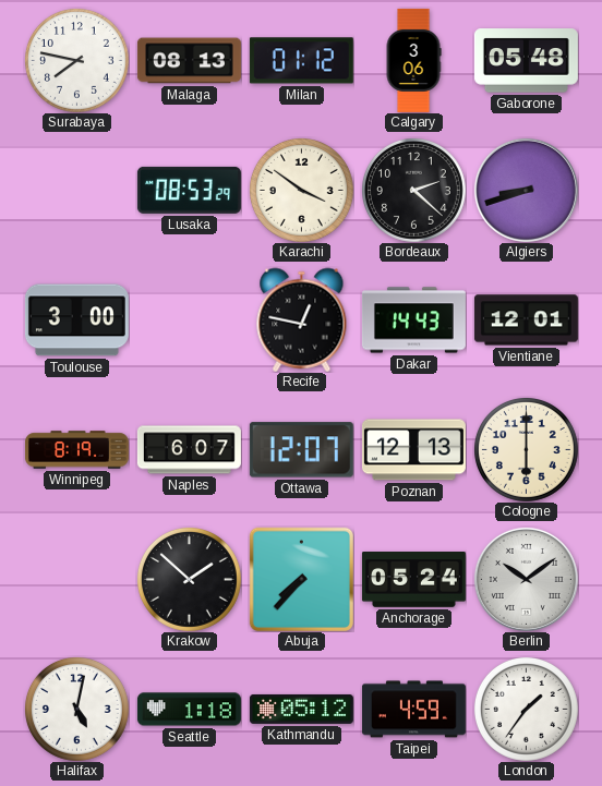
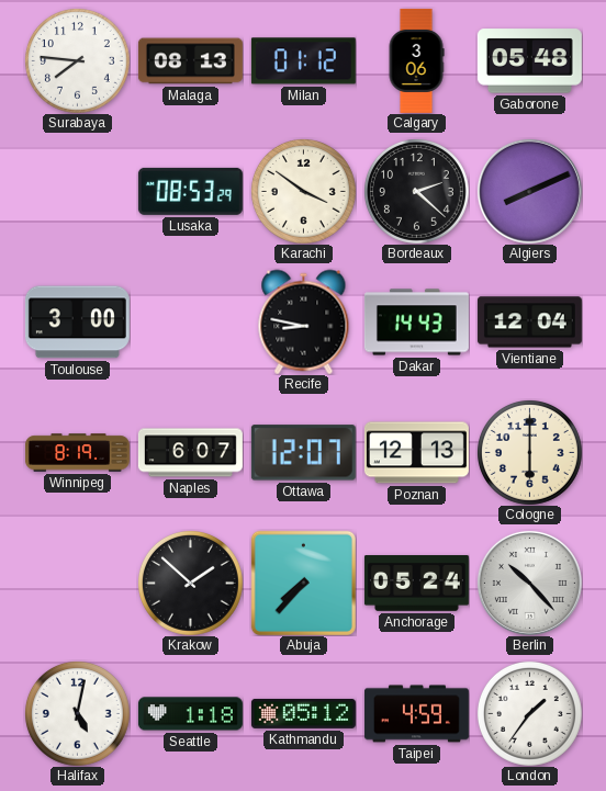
Surabaya: 7:47 -> 7:46
Algiers: 8:42 -> 8:11
Recife: 12:47 -> 8:47
Vientiane: 12:01 -> 12:04
Berlin: 10:09 -> 10:23
